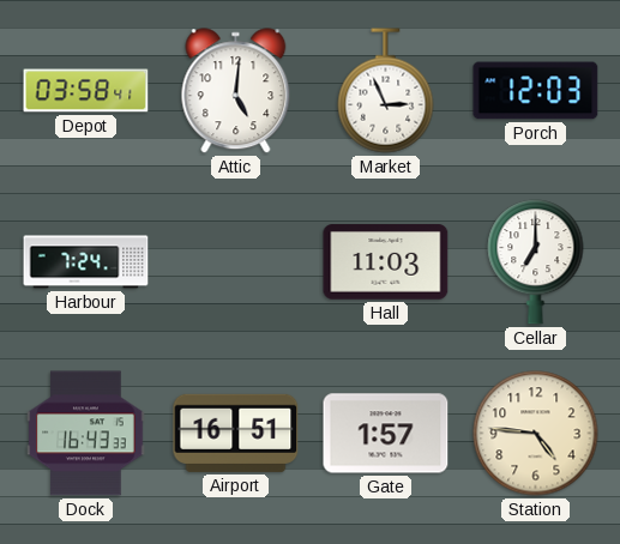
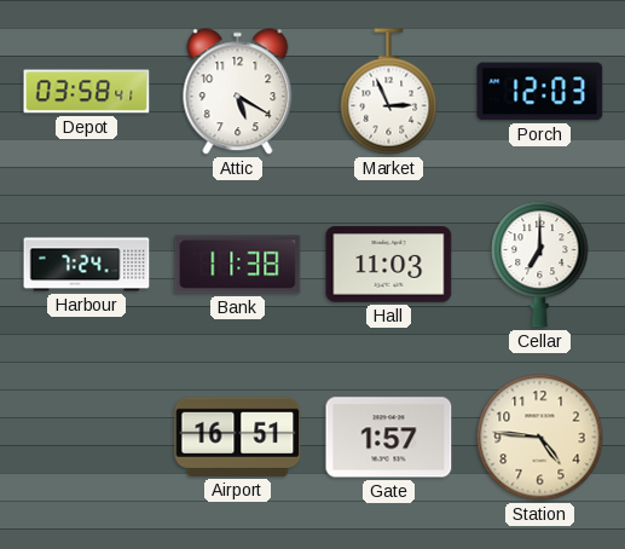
Attic: 5:01 -> 5:20
Bank: none -> 11:38
Dock: 16:43 -> none
